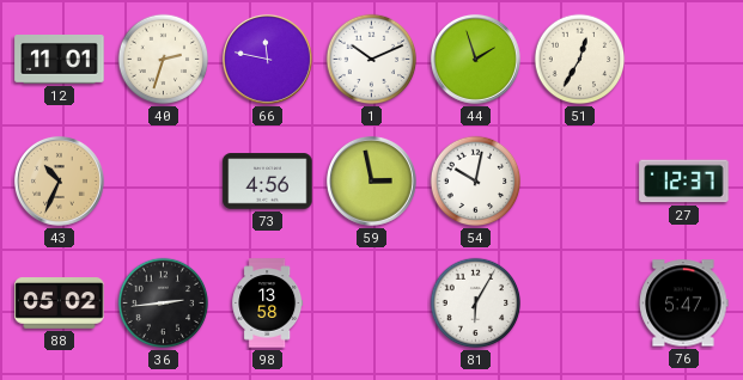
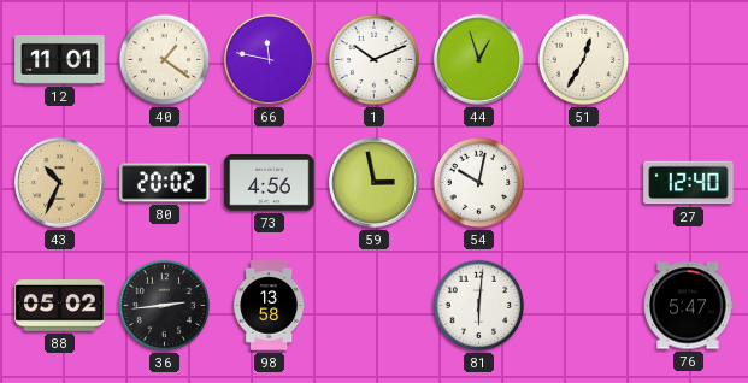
40: 2:33 -> 1:21
44: 1:57 -> 12:57
80: none -> 20:02
27: 12:37 -> 12:40
81: 6:05 -> 6:01
